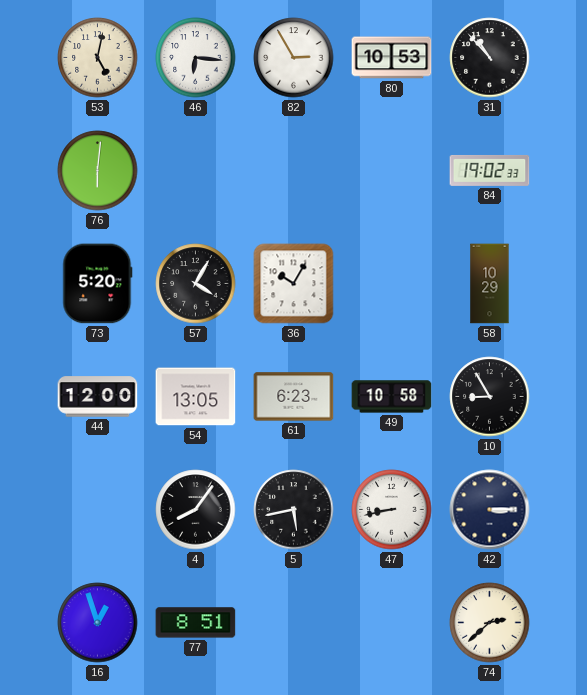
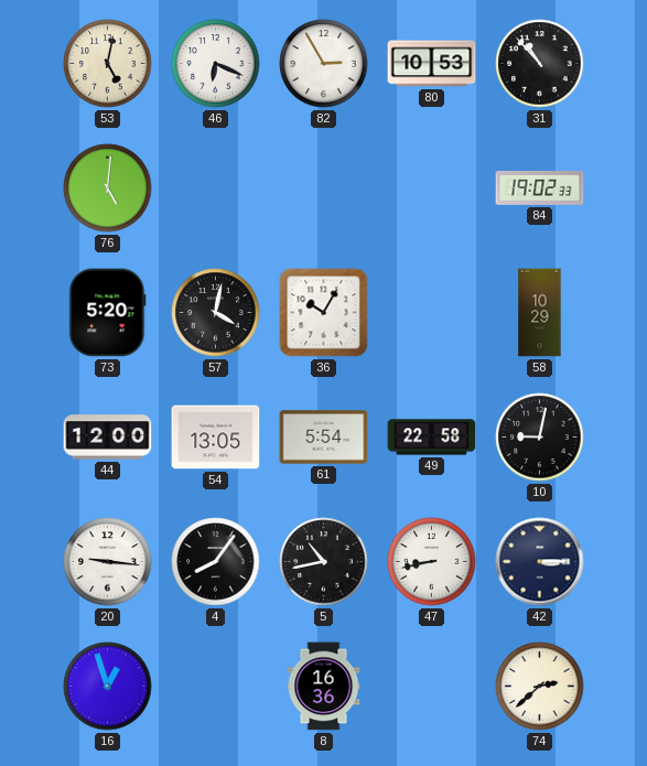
46: 6:16 -> 6:19
76: 6:01 -> 5:01
57: 4:05 -> 4:02
61: 6:23 -> 5:54
49: 10:58 -> 22:58
10: 8:55 -> 9:02
20: none -> 9:16
5: 5:43 -> 10:43
77: 8:51 -> none
8: none -> 16:36
